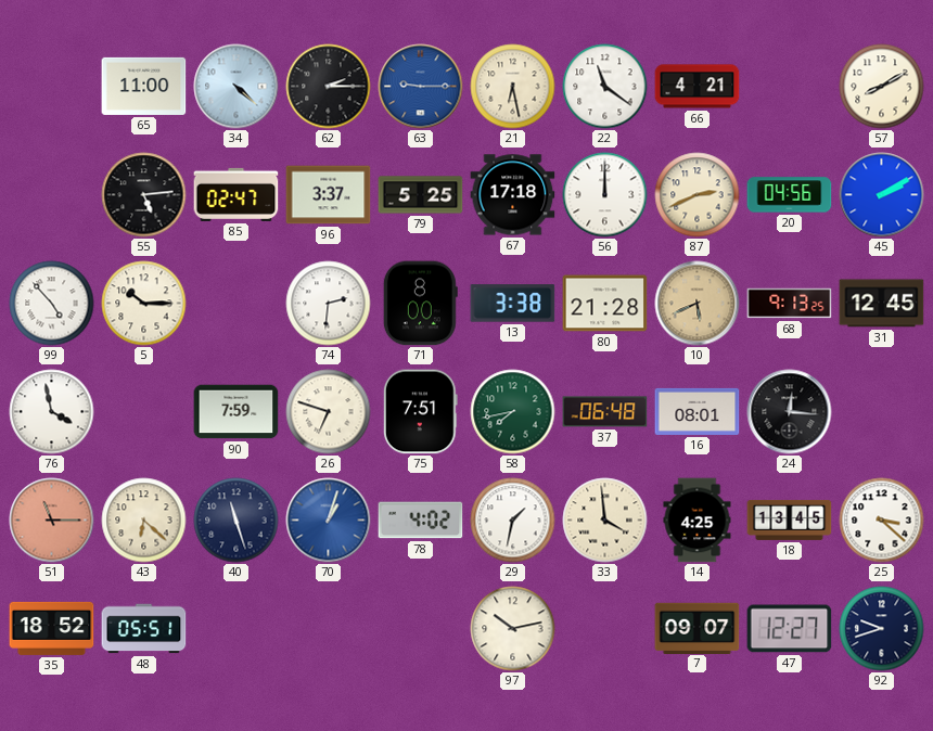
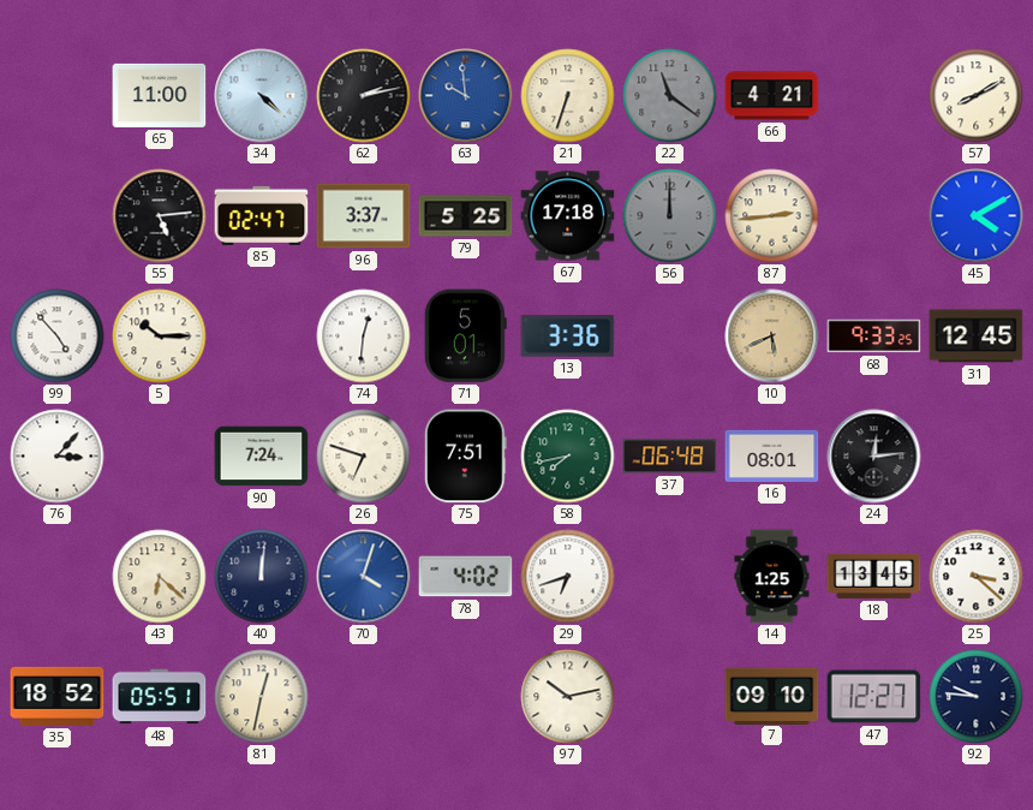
62: 2:15 -> 2:13
63: 9:15 -> 9:59
21: 6:28 -> 6:33
22 dial: white -> grey
56 dial: white -> grey
87: 2:41 -> 2:44
20: 04:56 -> none
45: 2:10 -> 4:10
74: 2:31 -> 12:31
71: 8:00 -> 5:01
13: 3:38 -> 3:36
80: 21:28 -> none
68: 9:13 -> 9:33
76: 3:58 -> 3:07
90: 7:59 -> 7:24
24: 12:16 -> 12:14
51: 11:15 -> none
40: 11:27 -> 12:01
70: 1:03 -> 4:03
29: 1:32 -> 6:42
33: 3:59 -> none
14: 4:25 -> 1:25
81: none -> 12:32
7: 09:07 -> 09:10
92: 9:42 -> 9:46
